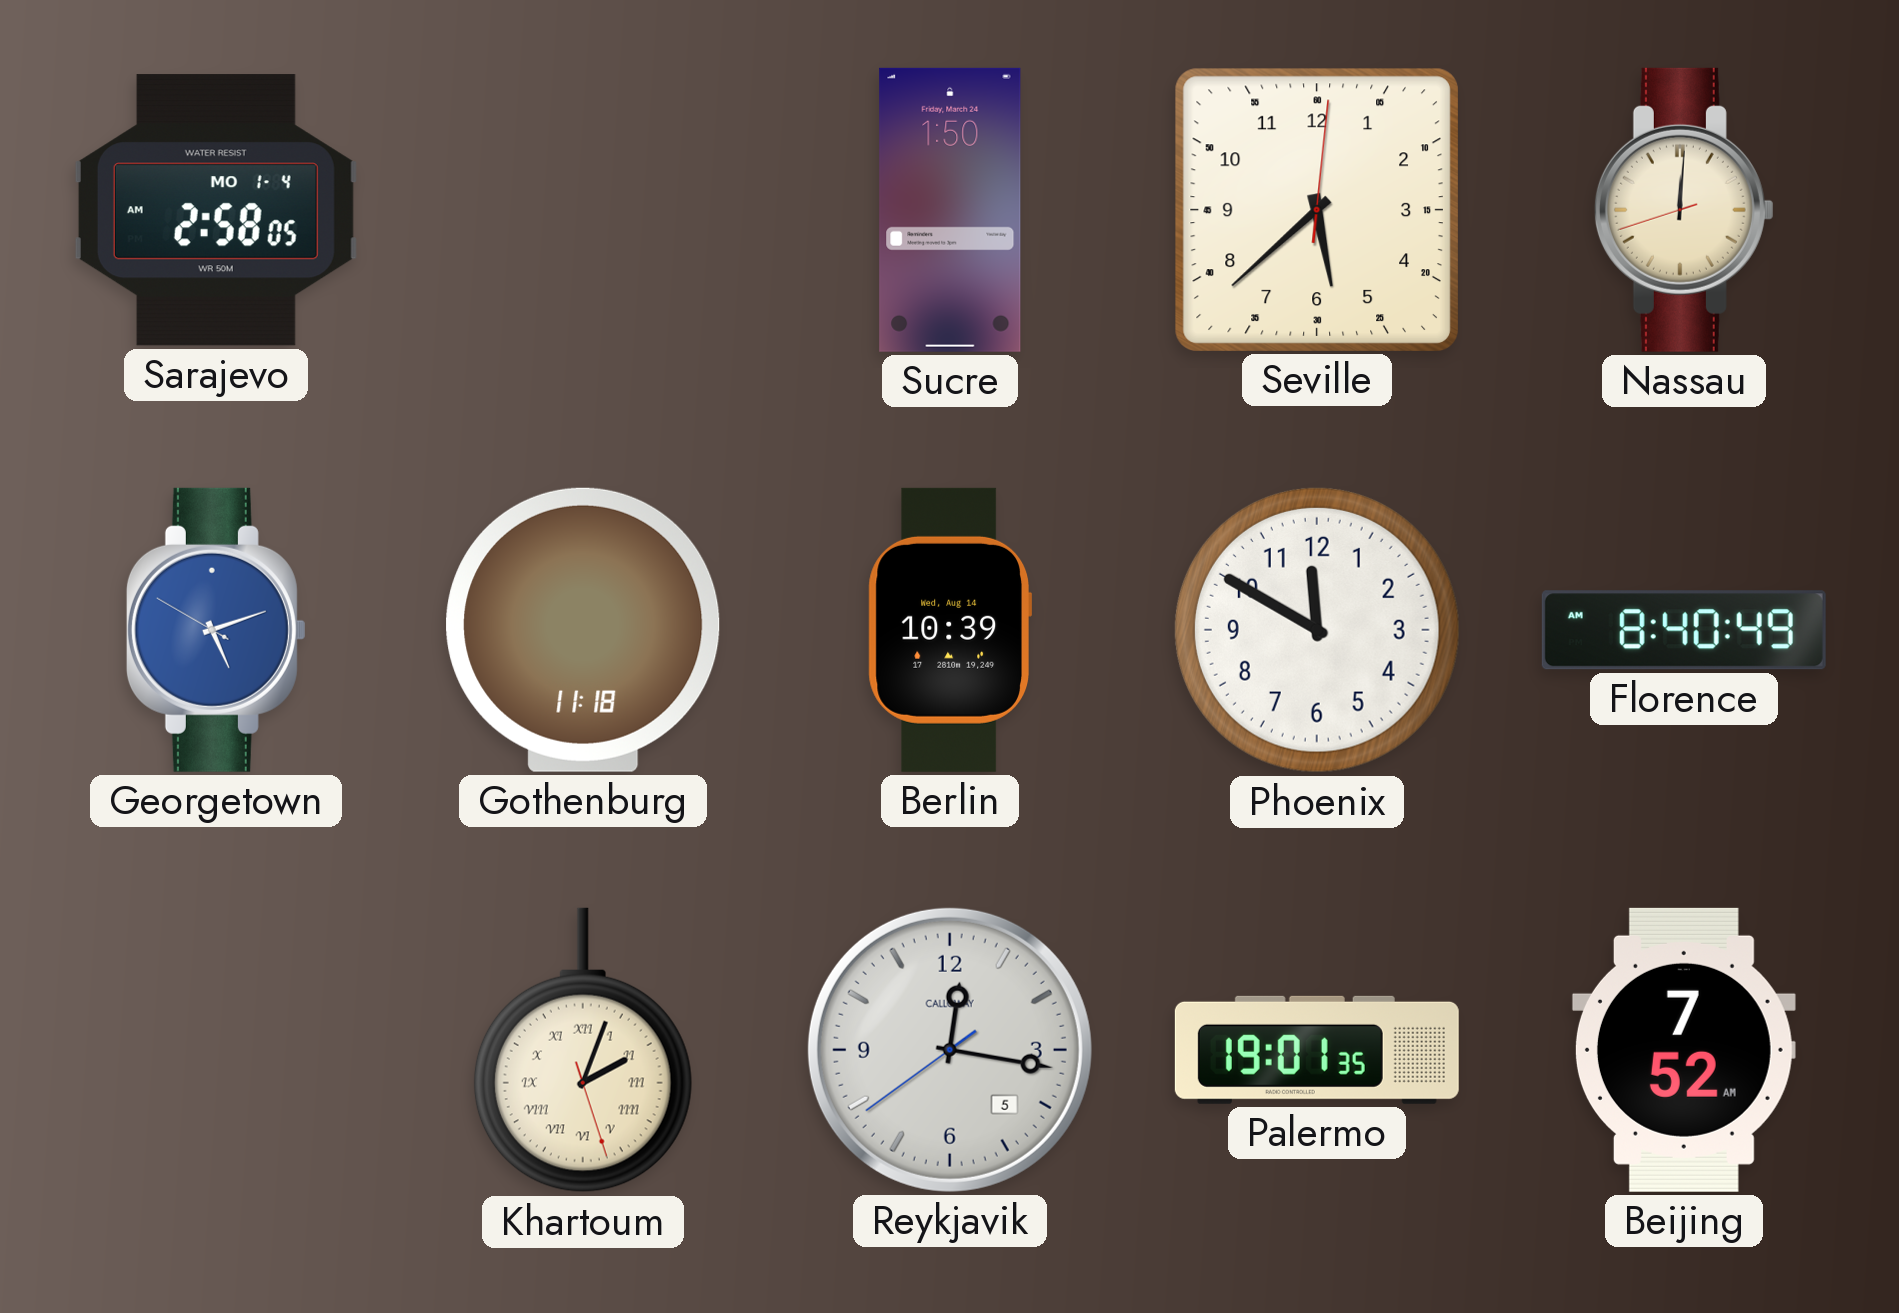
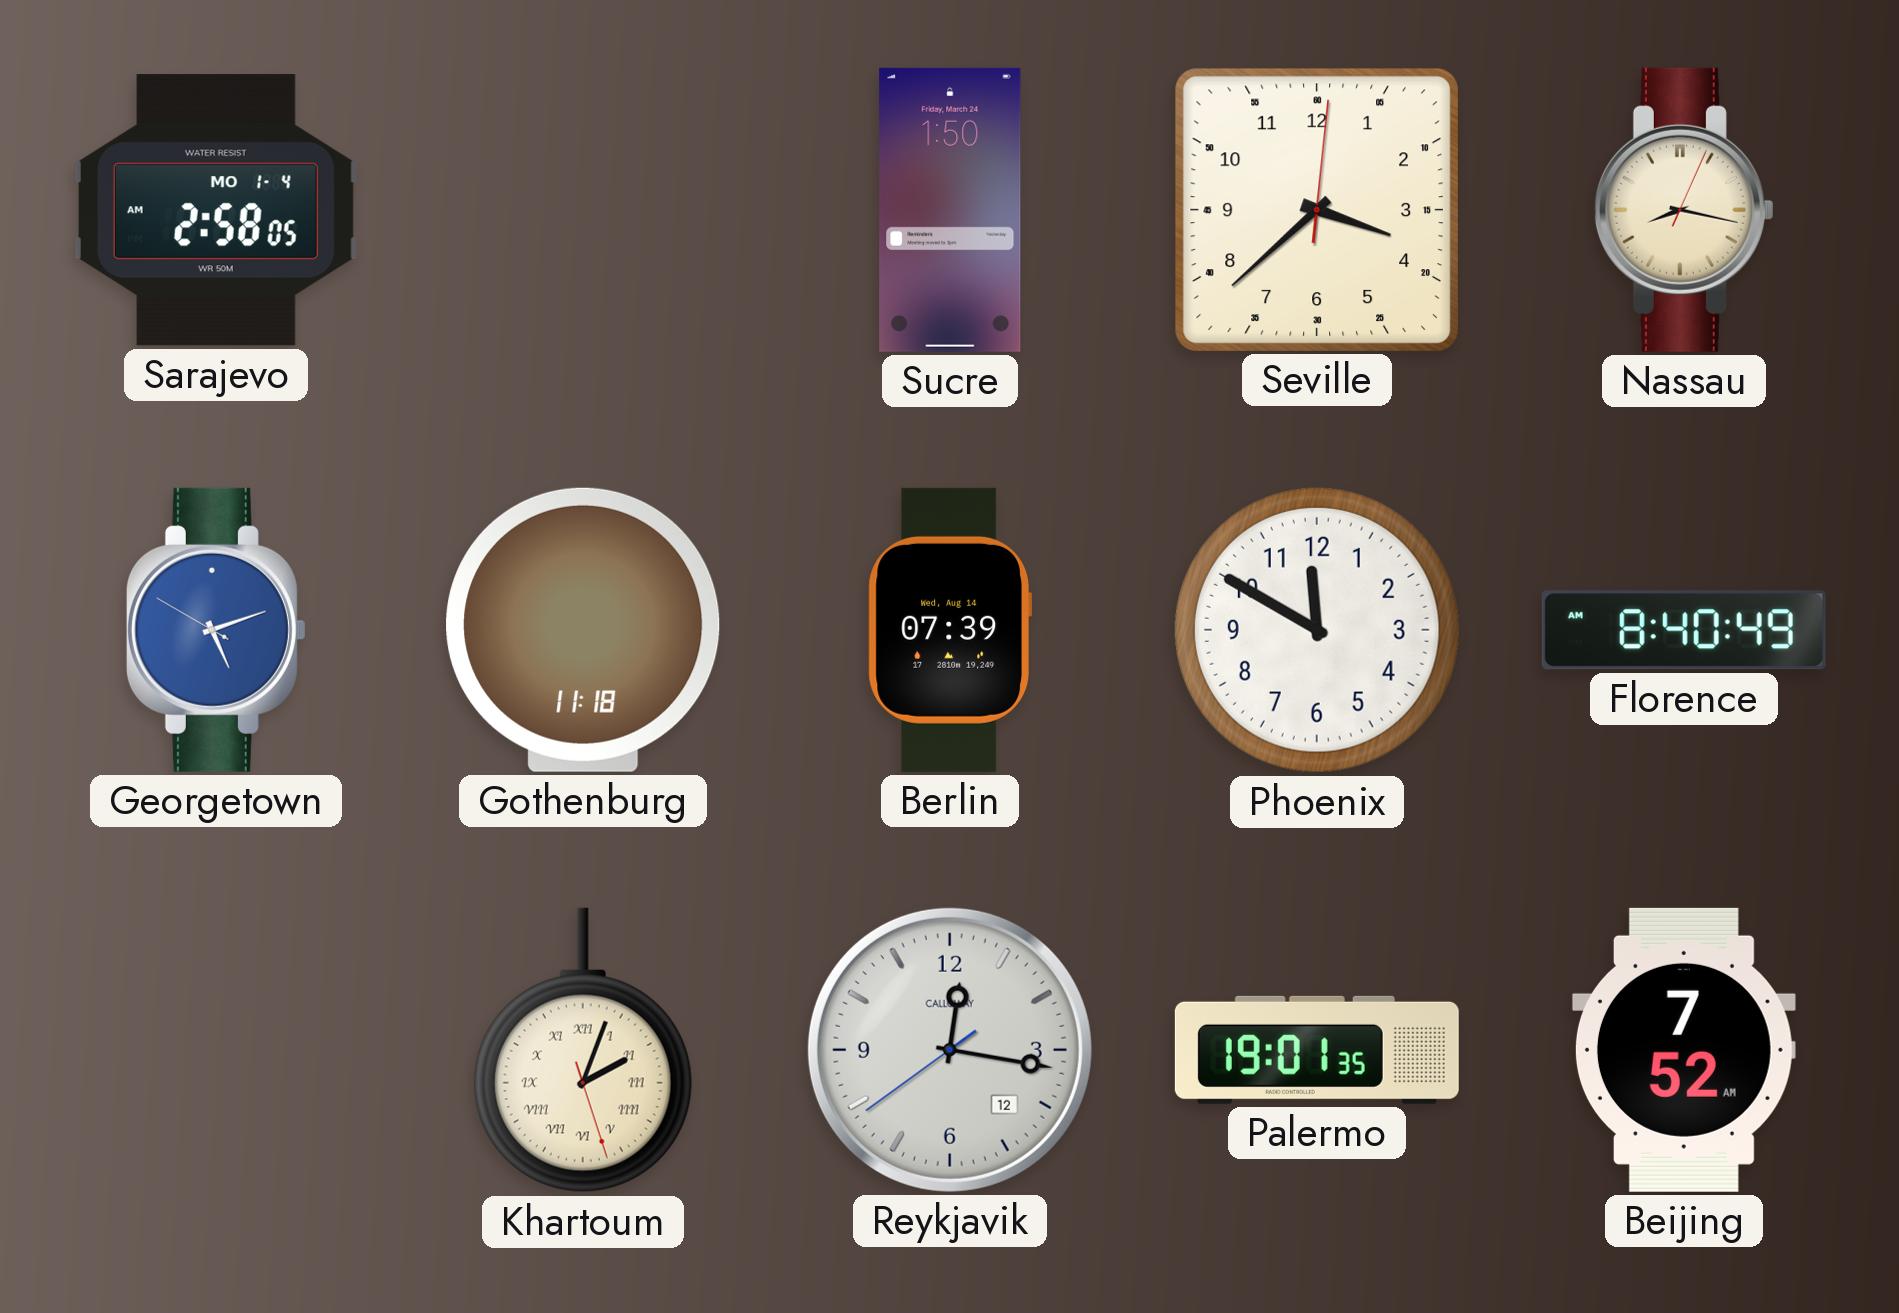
Seville: 5:38 -> 3:38
Nassau: 12:00 -> 8:17
Berlin: 10:39 -> 07:39
Reykjavik date: 5 -> 12
